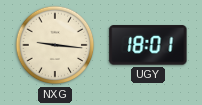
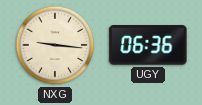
UGY: 18:01 -> 06:36
